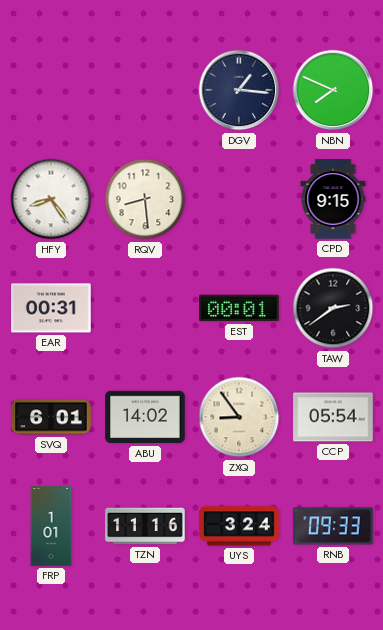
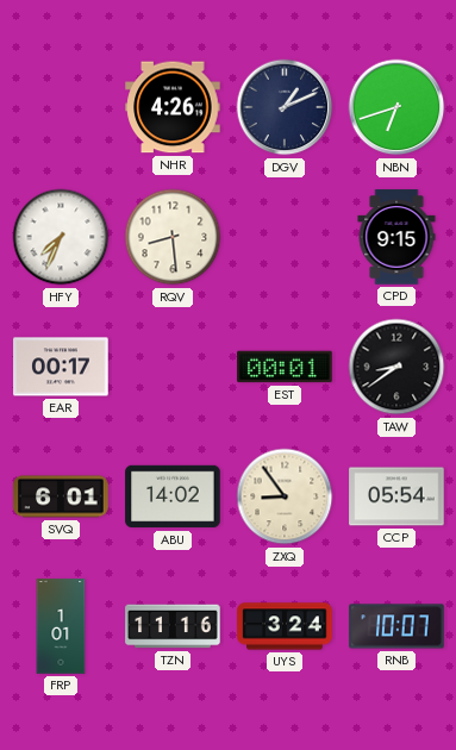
NHR: none -> 4:26
DGV: 1:16 -> 1:11
NBN: 7:49 -> 6:42
HFY: 8:24 -> 7:34
EAR: 00:31 -> 00:17
TAW: 2:39 -> 8:39
RNB: 09:33 -> 10:07
